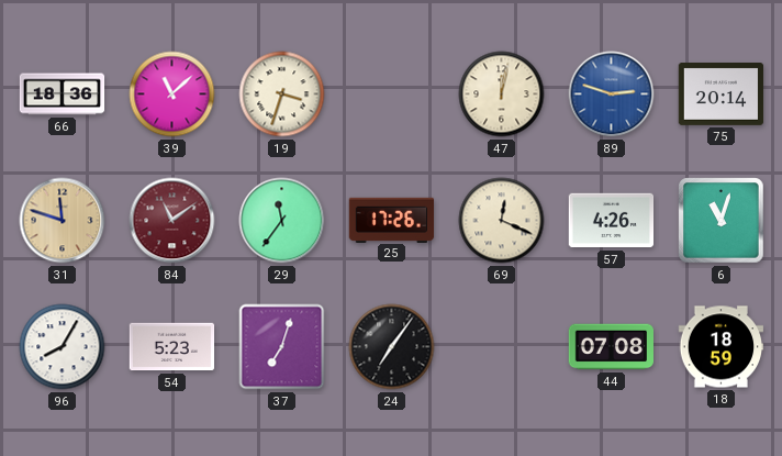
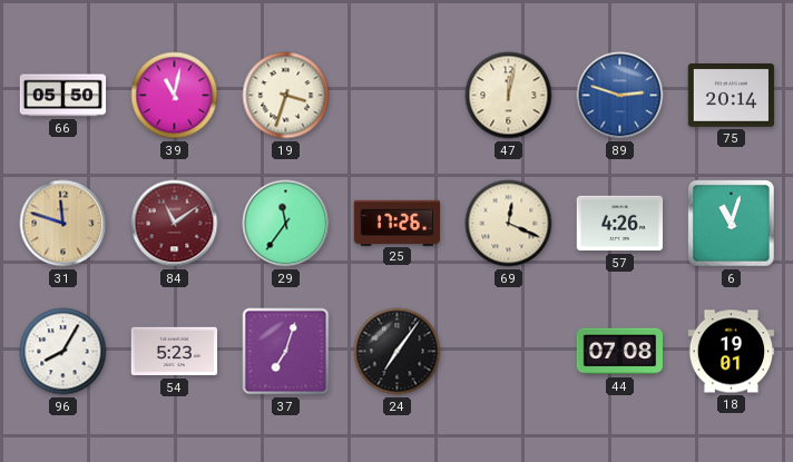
66: 18:36 -> 05:50
39: 11:08 -> 11:02
18: 18:59 -> 19:01
